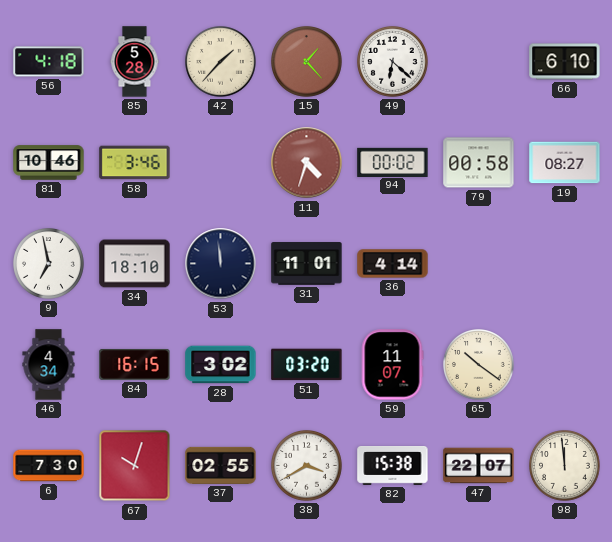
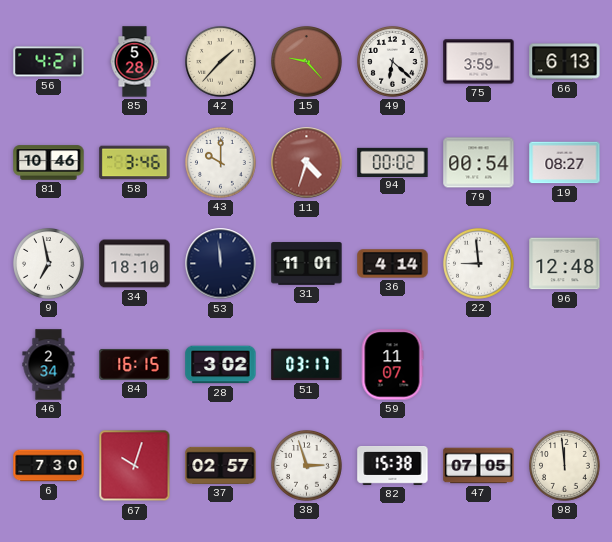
56: 4:18 -> 4:21
15: 1:23 -> 9:23
75: none -> 3:59
66: 6:10 -> 6:13
43: none -> 10:00
79: 00:58 -> 00:54
22: none -> 8:59
96: none -> 12:48
46: 4:34 -> 2:34
51: 03:20 -> 03:17
65: 10:21 -> none
37: 02:55 -> 02:57
38: 3:40 -> 2:57
47: 22:07 -> 07:05
